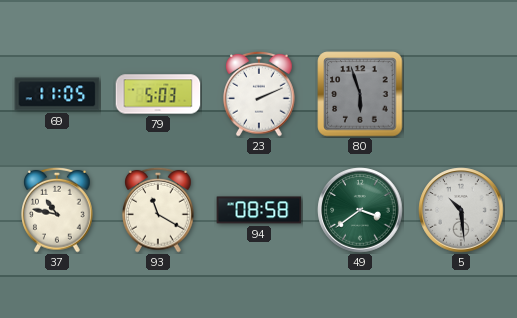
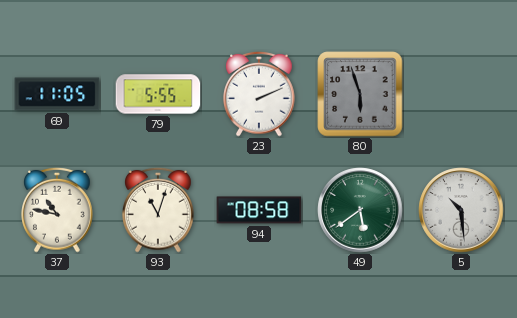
79: 5:03 -> 5:55
93: 11:20 -> 11:03
49: 3:39 -> 5:39
